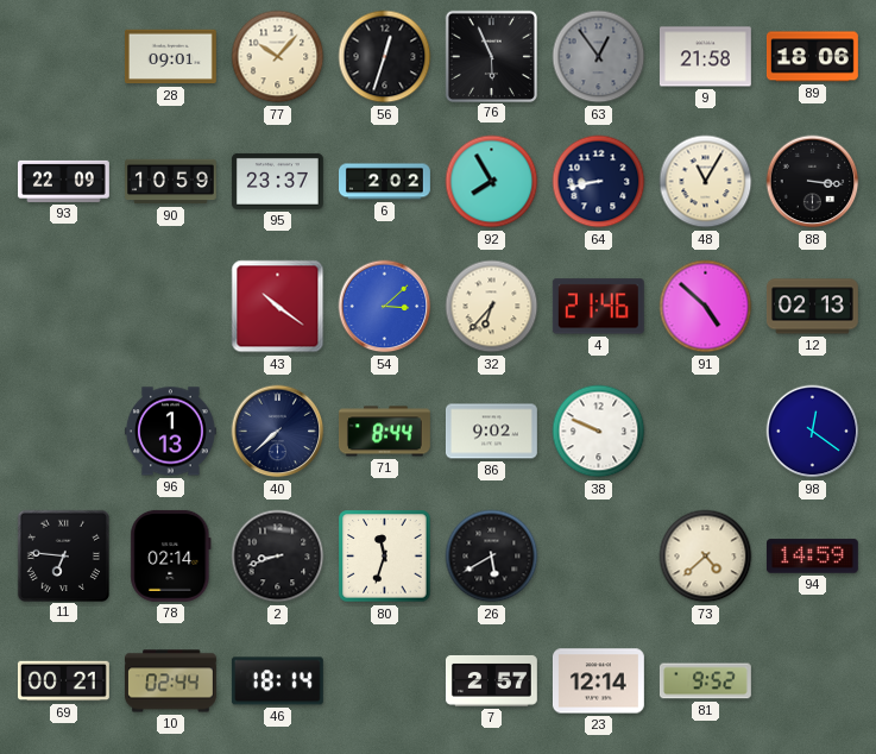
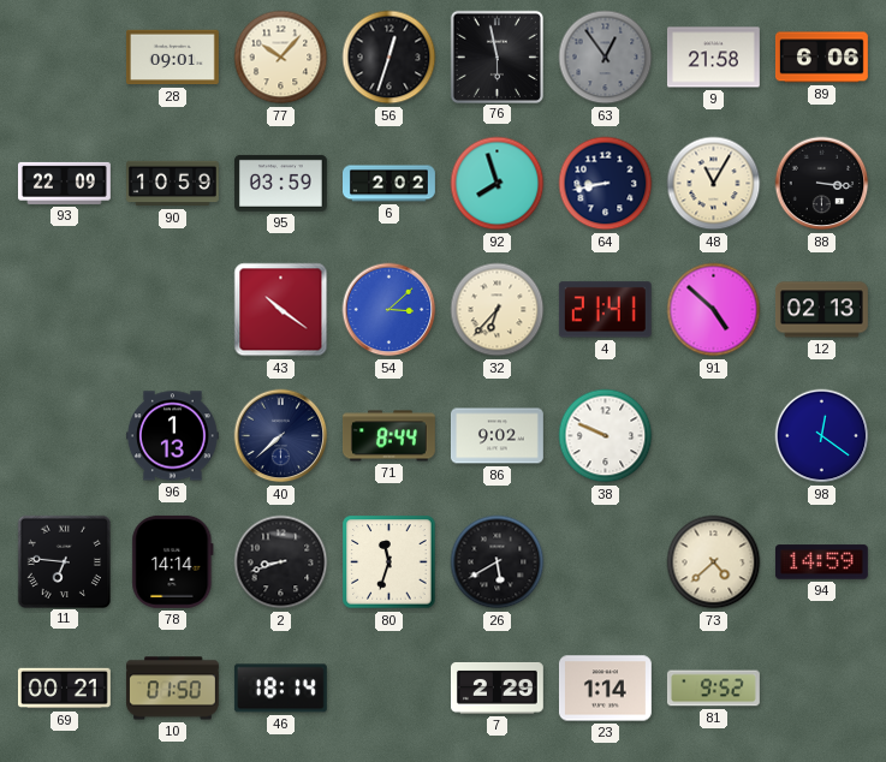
76: 5:56 -> 5:58
89: 18:06 -> 6:06
95: 23:37 -> 03:59
92: 7:55 -> 7:57
4: 21:46 -> 21:41
78: 02:14 -> 14:14
10: 02:44 -> 01:50
7: 2:57 -> 2:29
23: 12:14 -> 1:14
